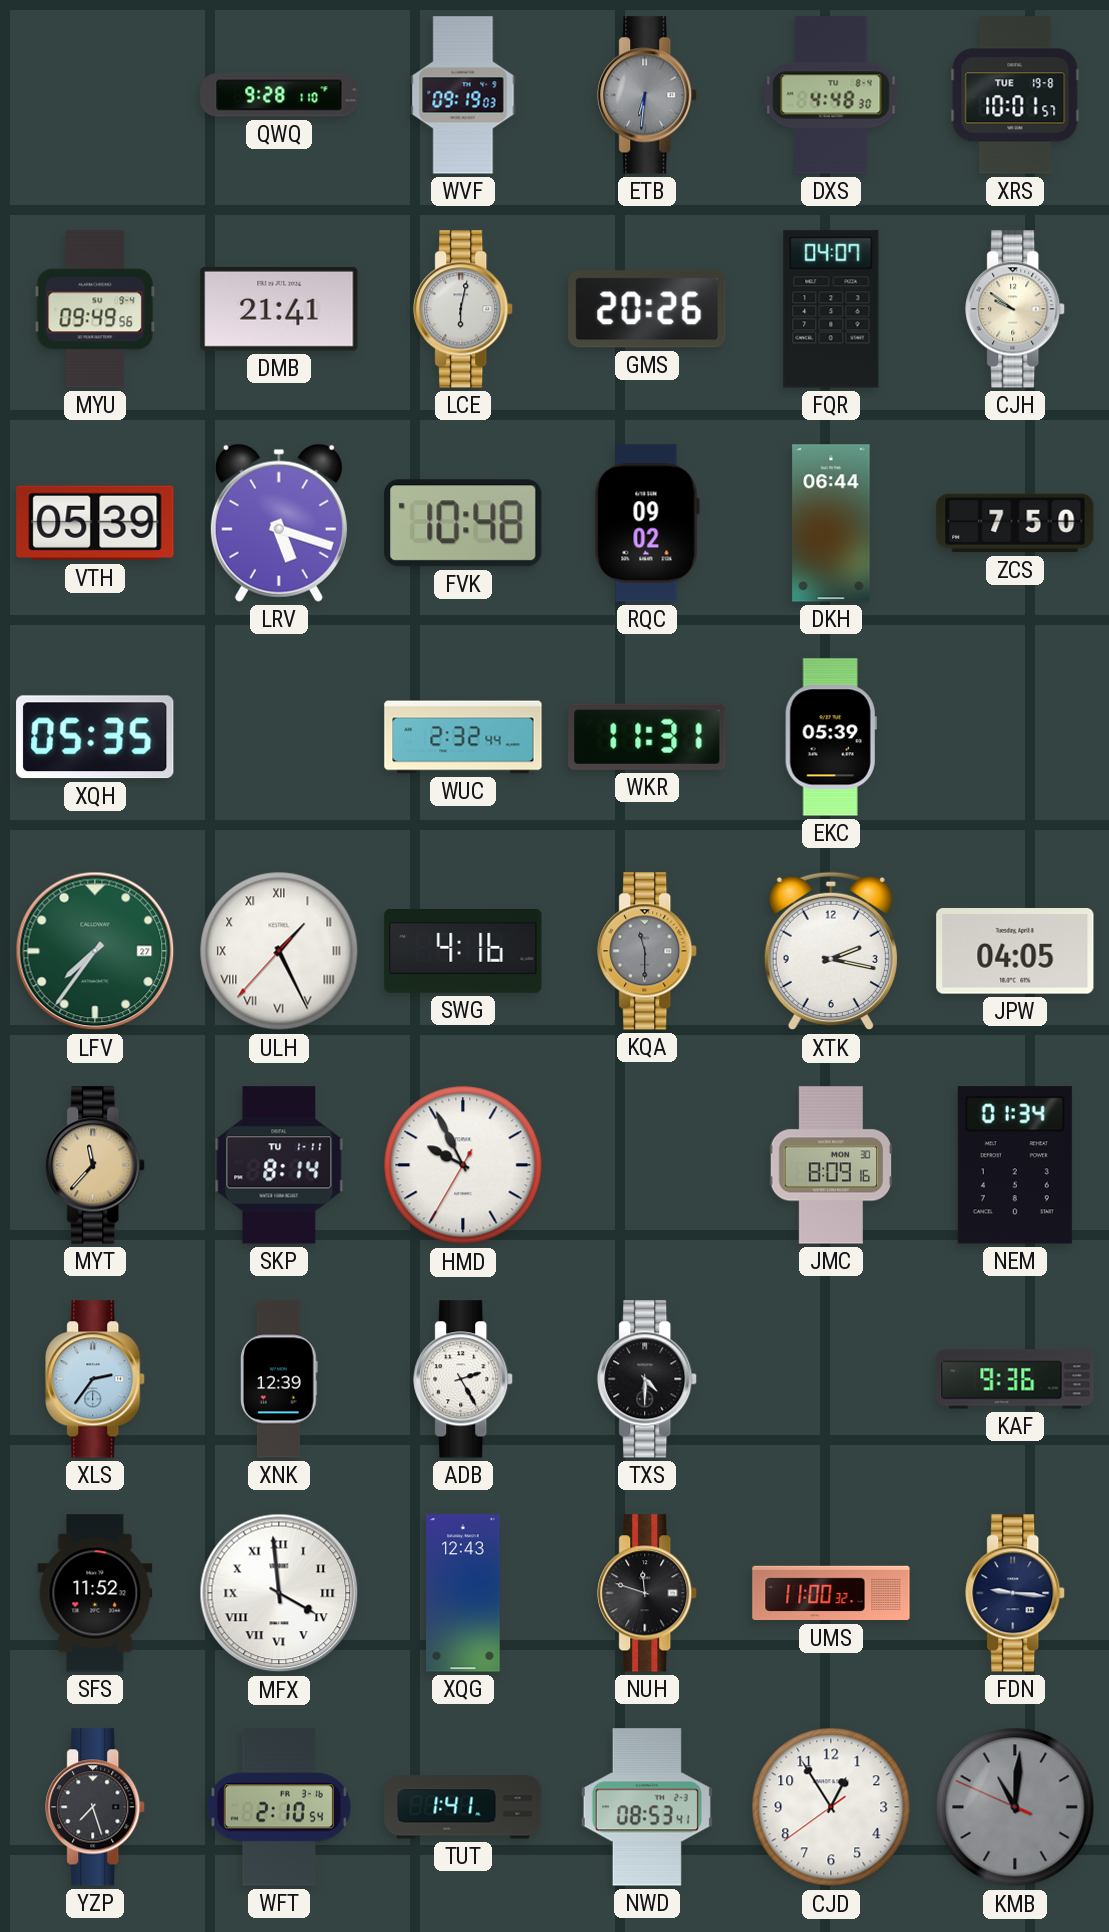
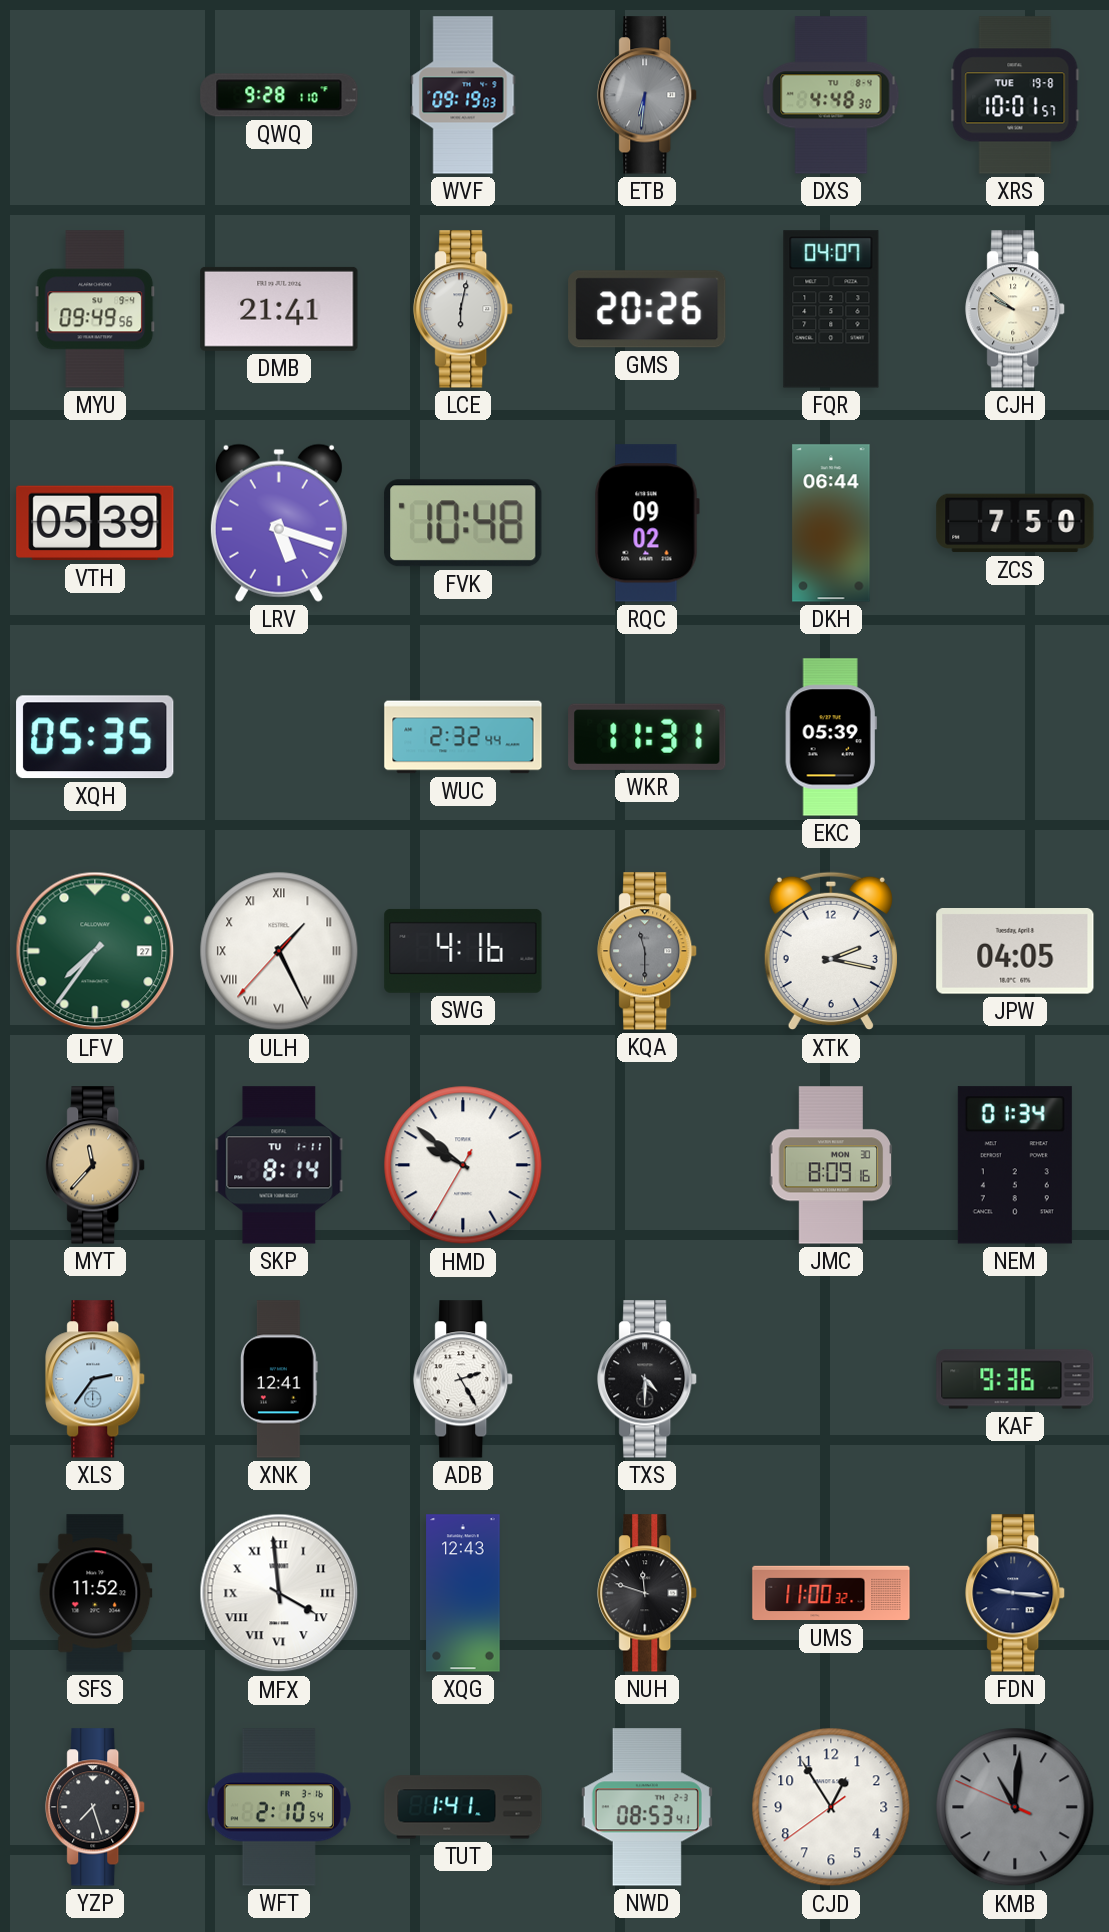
HMD: 9:55 -> 9:51
XNK: 12:39 -> 12:41
